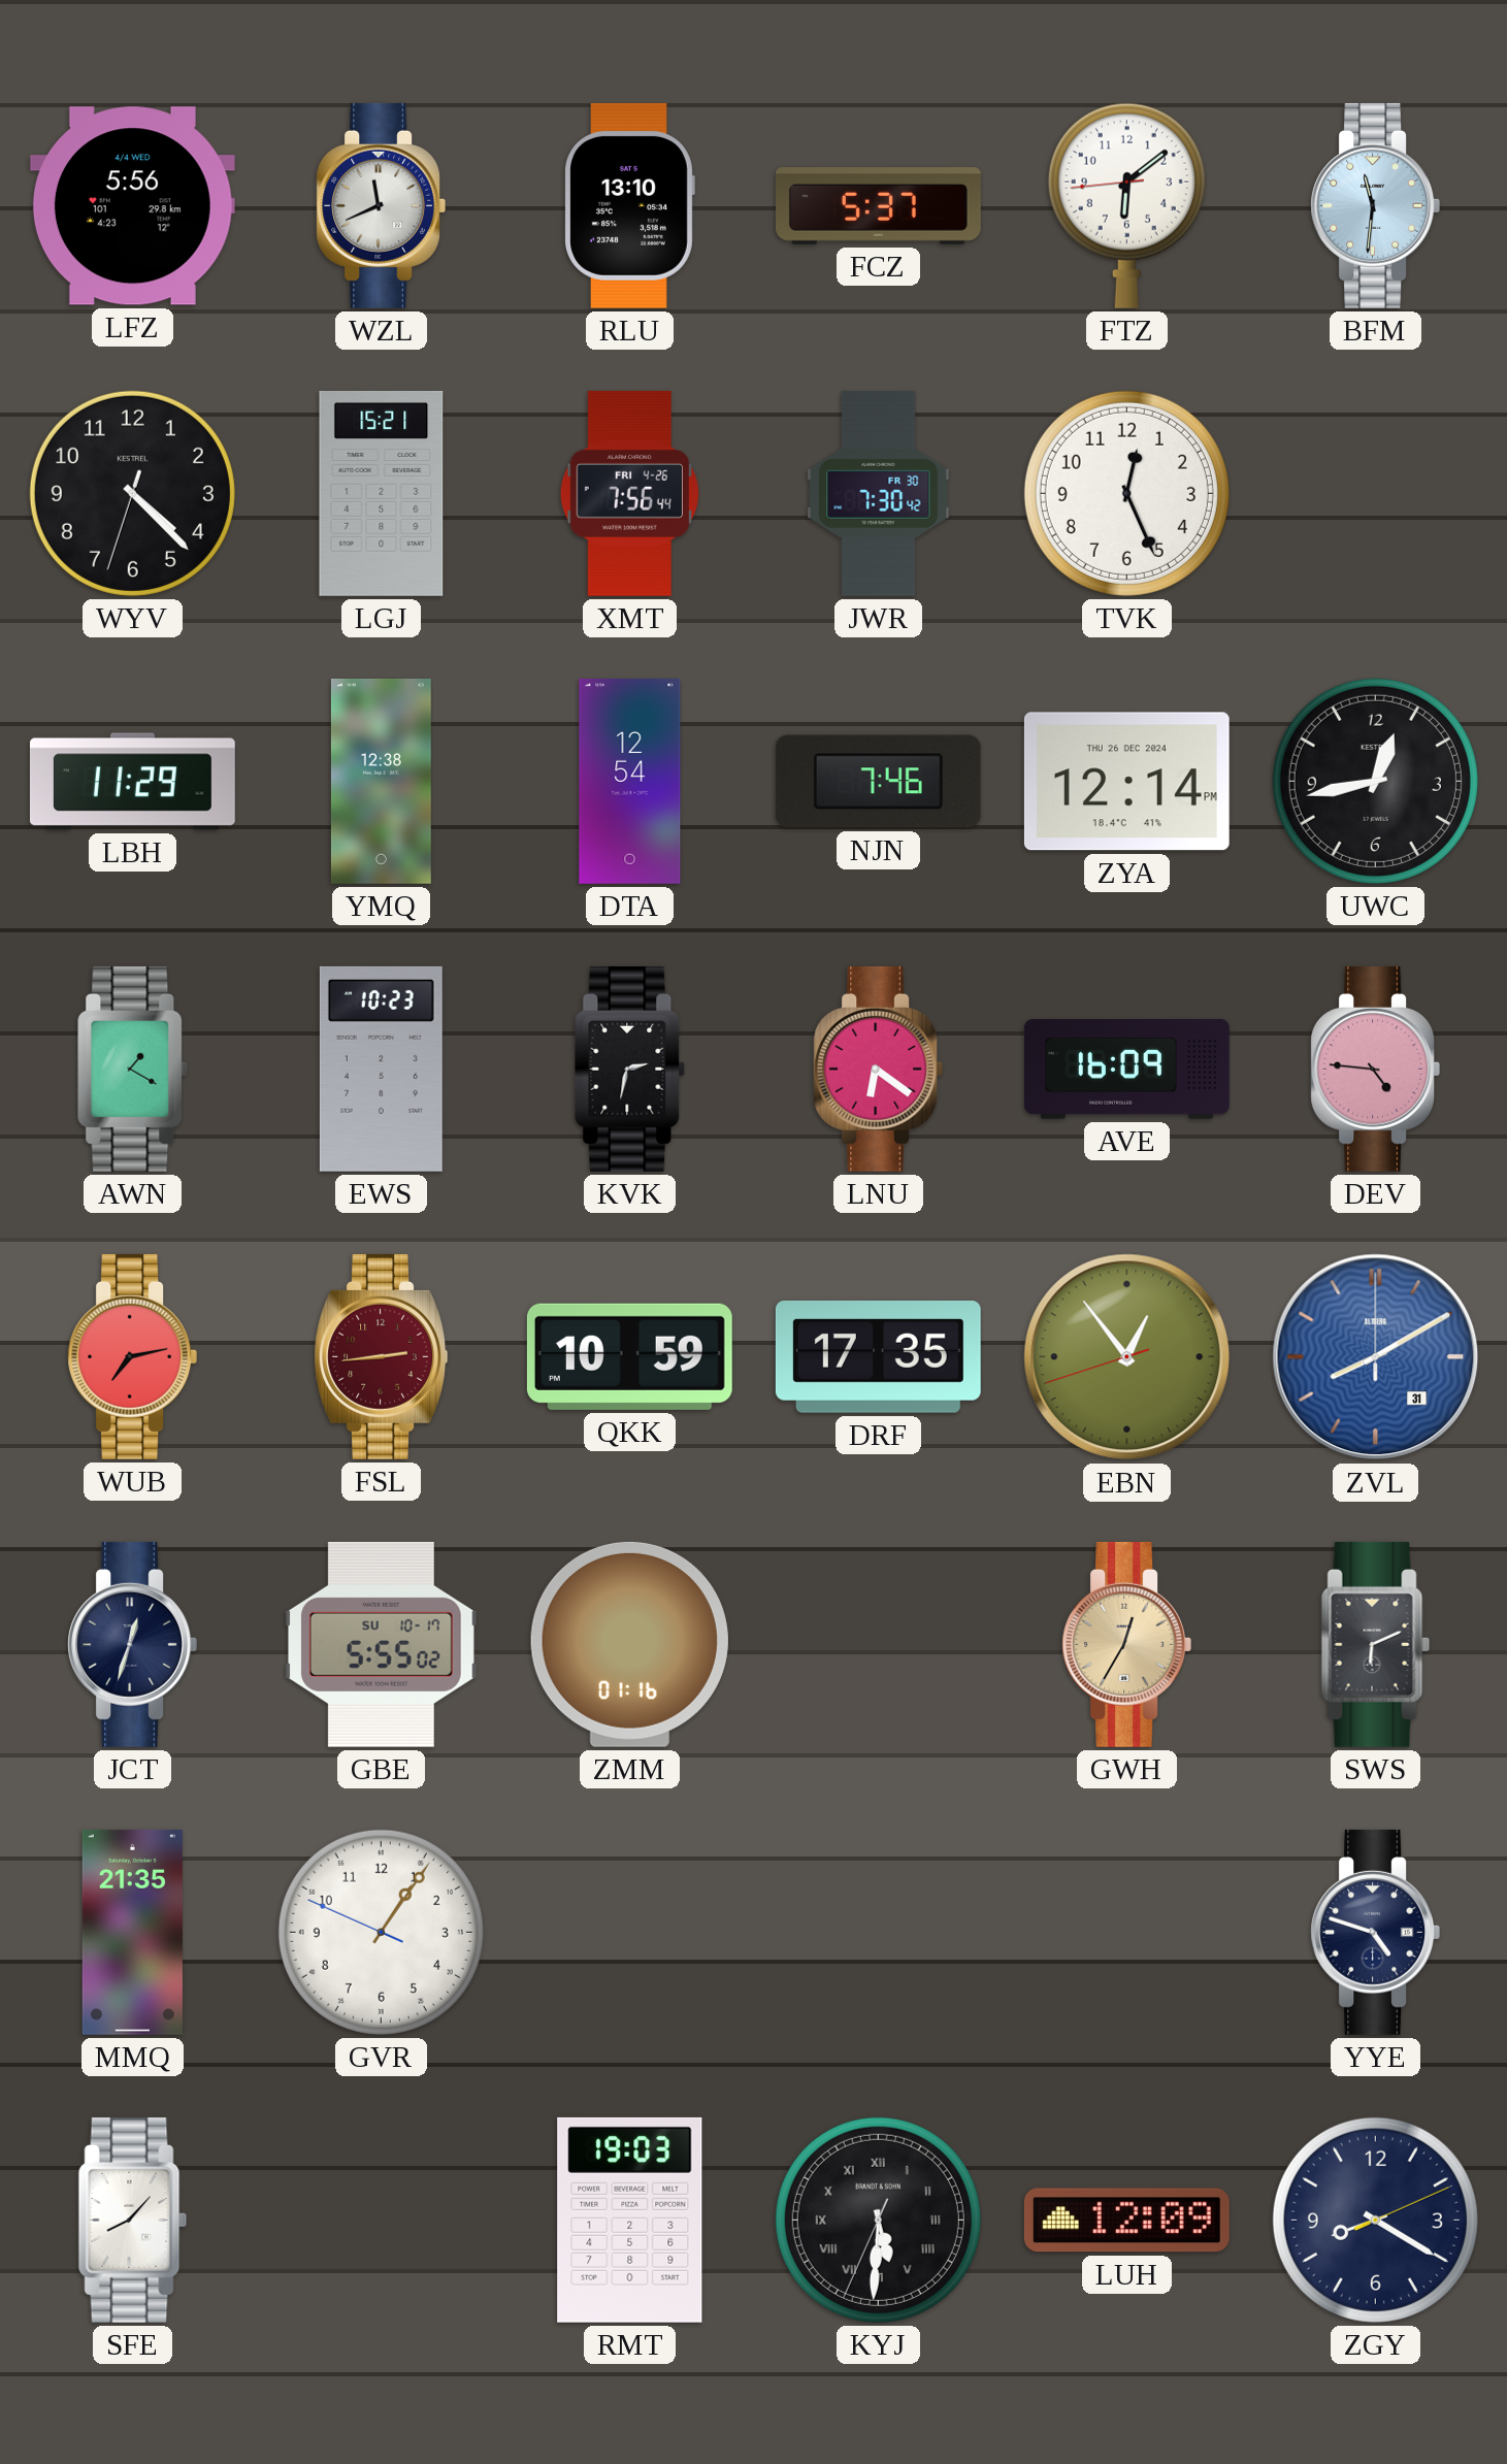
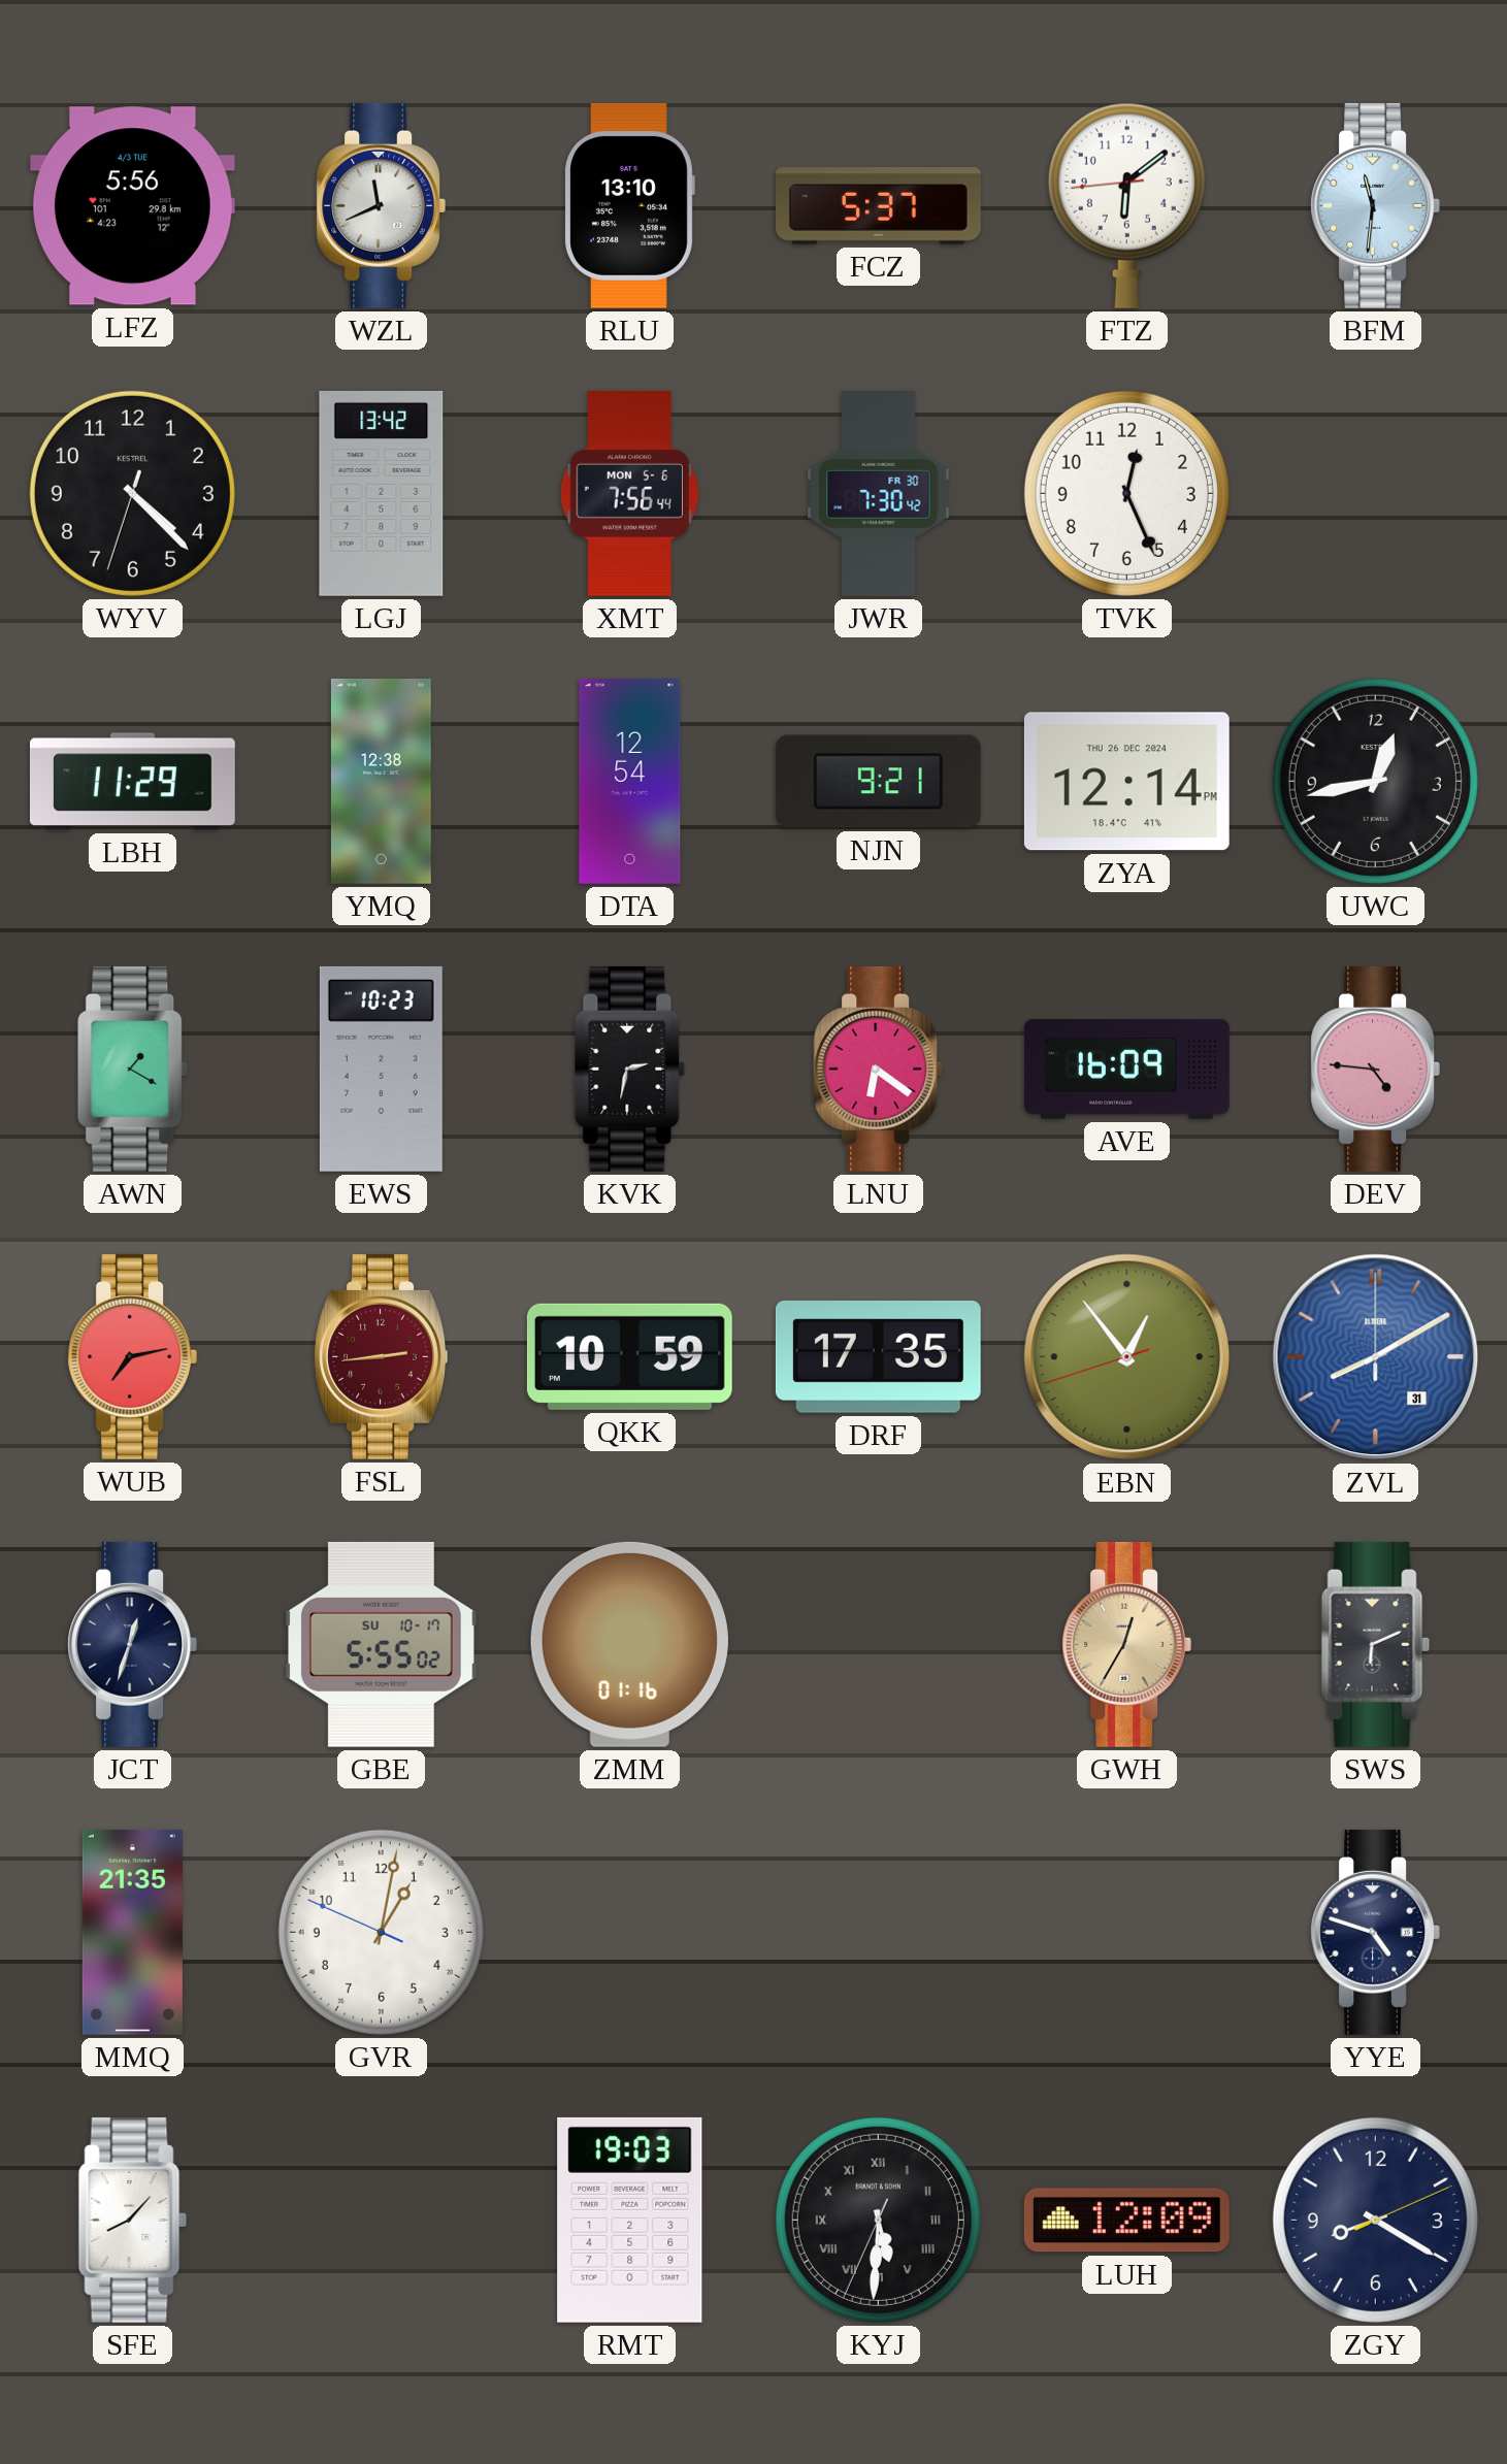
LFZ date: 4/4 WED -> 4/3 TUE
LGJ: 15:21 -> 13:42
XMT date: FRI 4-26 -> MON 5-6
NJN: 7:46 -> 9:21
GVR: 1:05 -> 1:01
